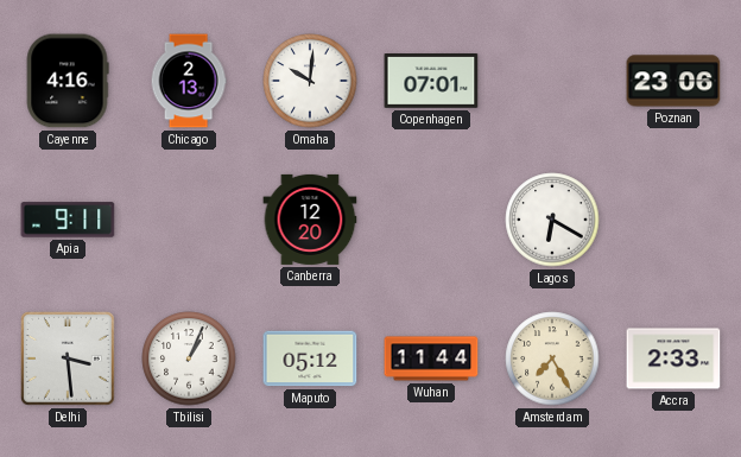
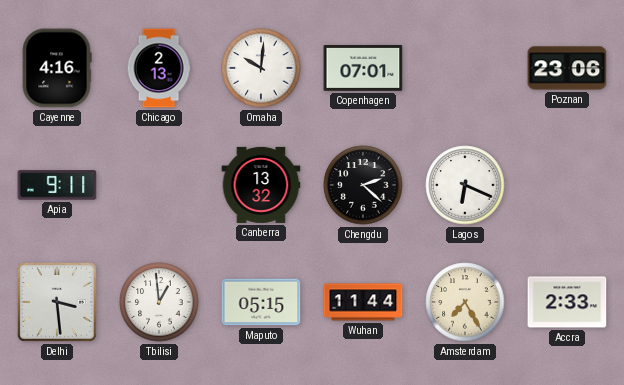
Canberra: 12:20 -> 13:32
Chengdu: none -> 2:22
Lagos: 6:20 -> 6:19
Tbilisi: 1:04 -> 12:59
Maputo: 05:12 -> 05:15
